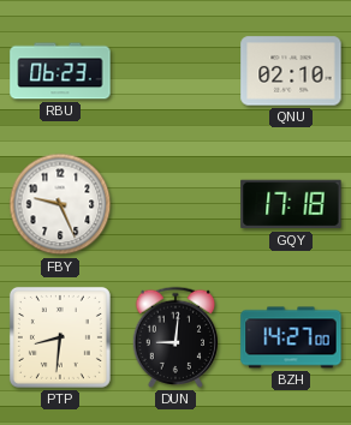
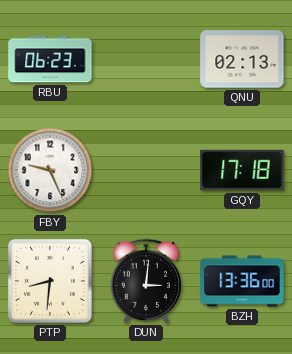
QNU: 02:10 -> 02:13
DUN: 9:01 -> 3:01
BZH: 14:27 -> 13:36
